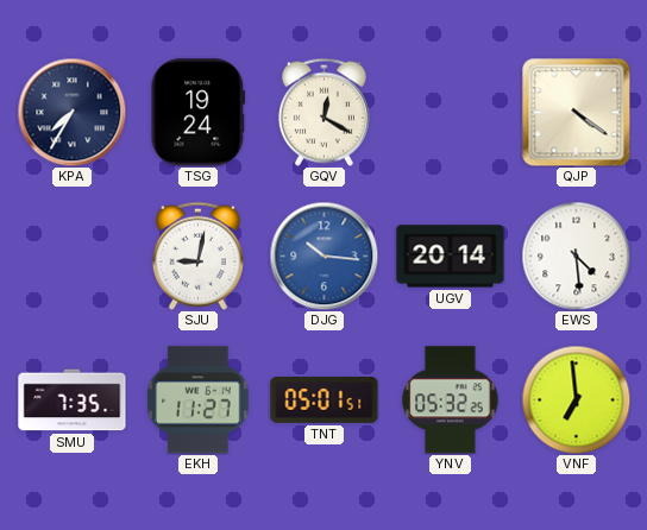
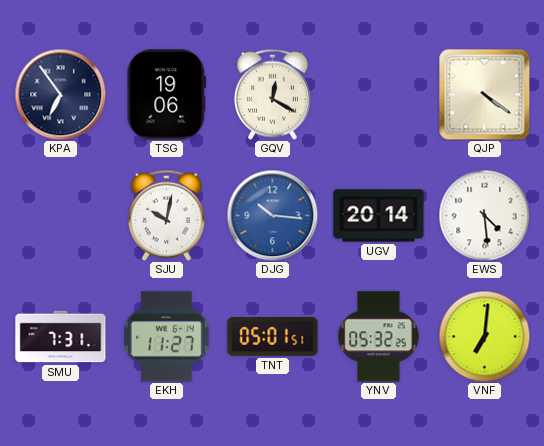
KPA: 7:35 -> 6:54
TSG: 19:24 -> 19:06
SJU: 9:02 -> 10:02
SMU: 7:35 -> 7:31
VNF: 6:59 -> 7:01
